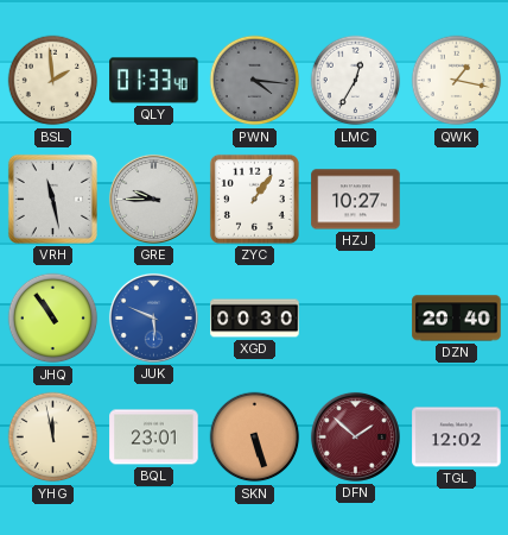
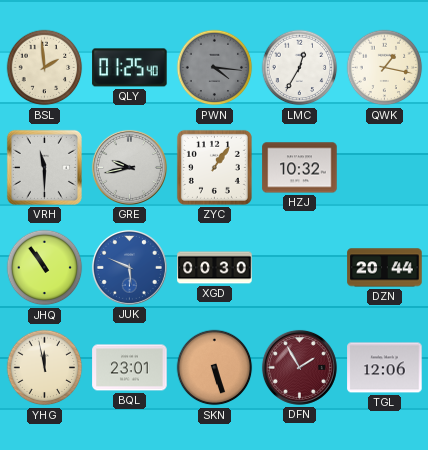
QLY: 01:33 -> 01:25
VRH: 11:28 -> 11:30
GRE: 9:45 -> 9:43
HZJ: 10:27 -> 10:32
DZN: 20:40 -> 20:44
DFN: 1:52 -> 1:55
TGL: 12:02 -> 12:06
